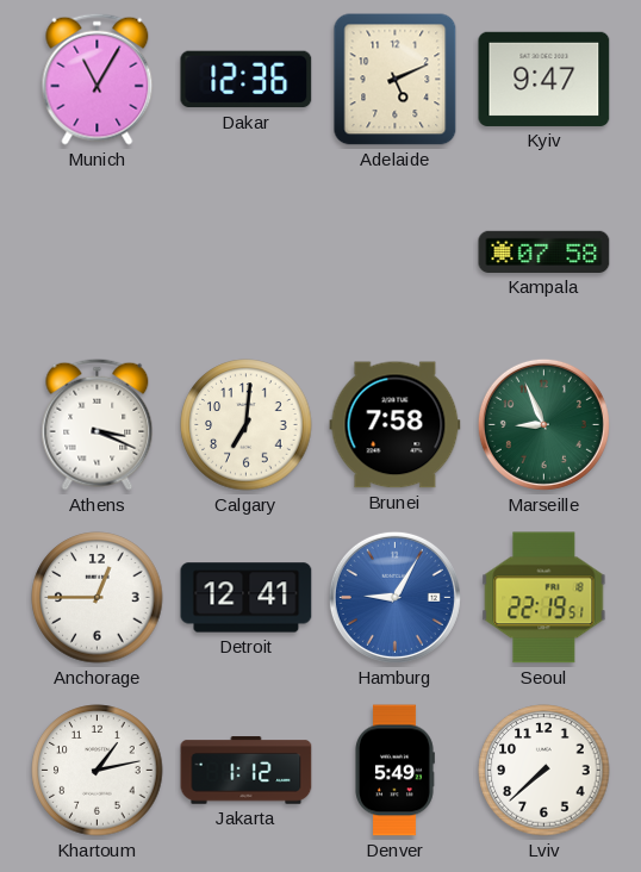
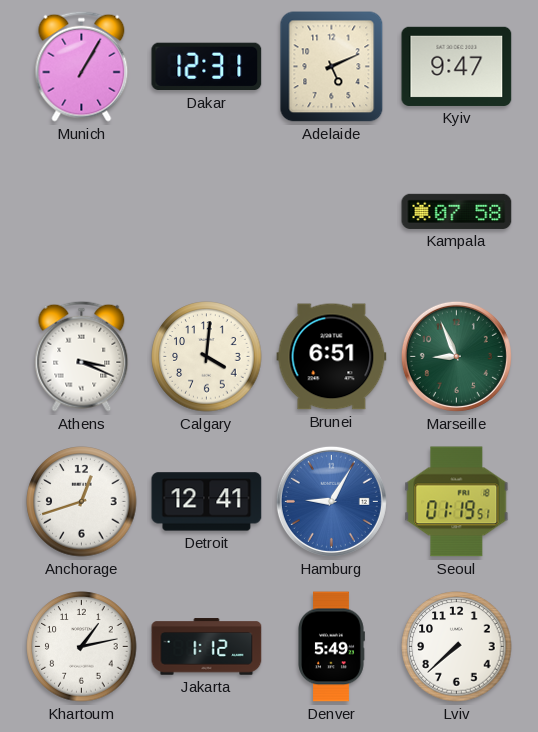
Munich: 11:05 -> 1:05
Dakar: 12:36 -> 12:31
Calgary: 7:01 -> 4:01
Brunei: 7:58 -> 6:51
Anchorage: 12:45 -> 12:42
Seoul: 22:19 -> 01:19
